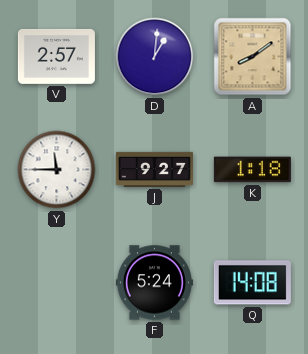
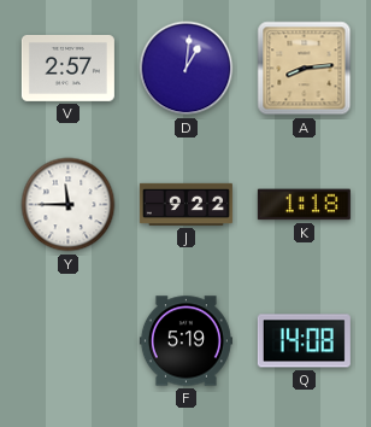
A: 8:09 -> 8:14
J: 9:27 -> 9:22
F: 5:24 -> 5:19
